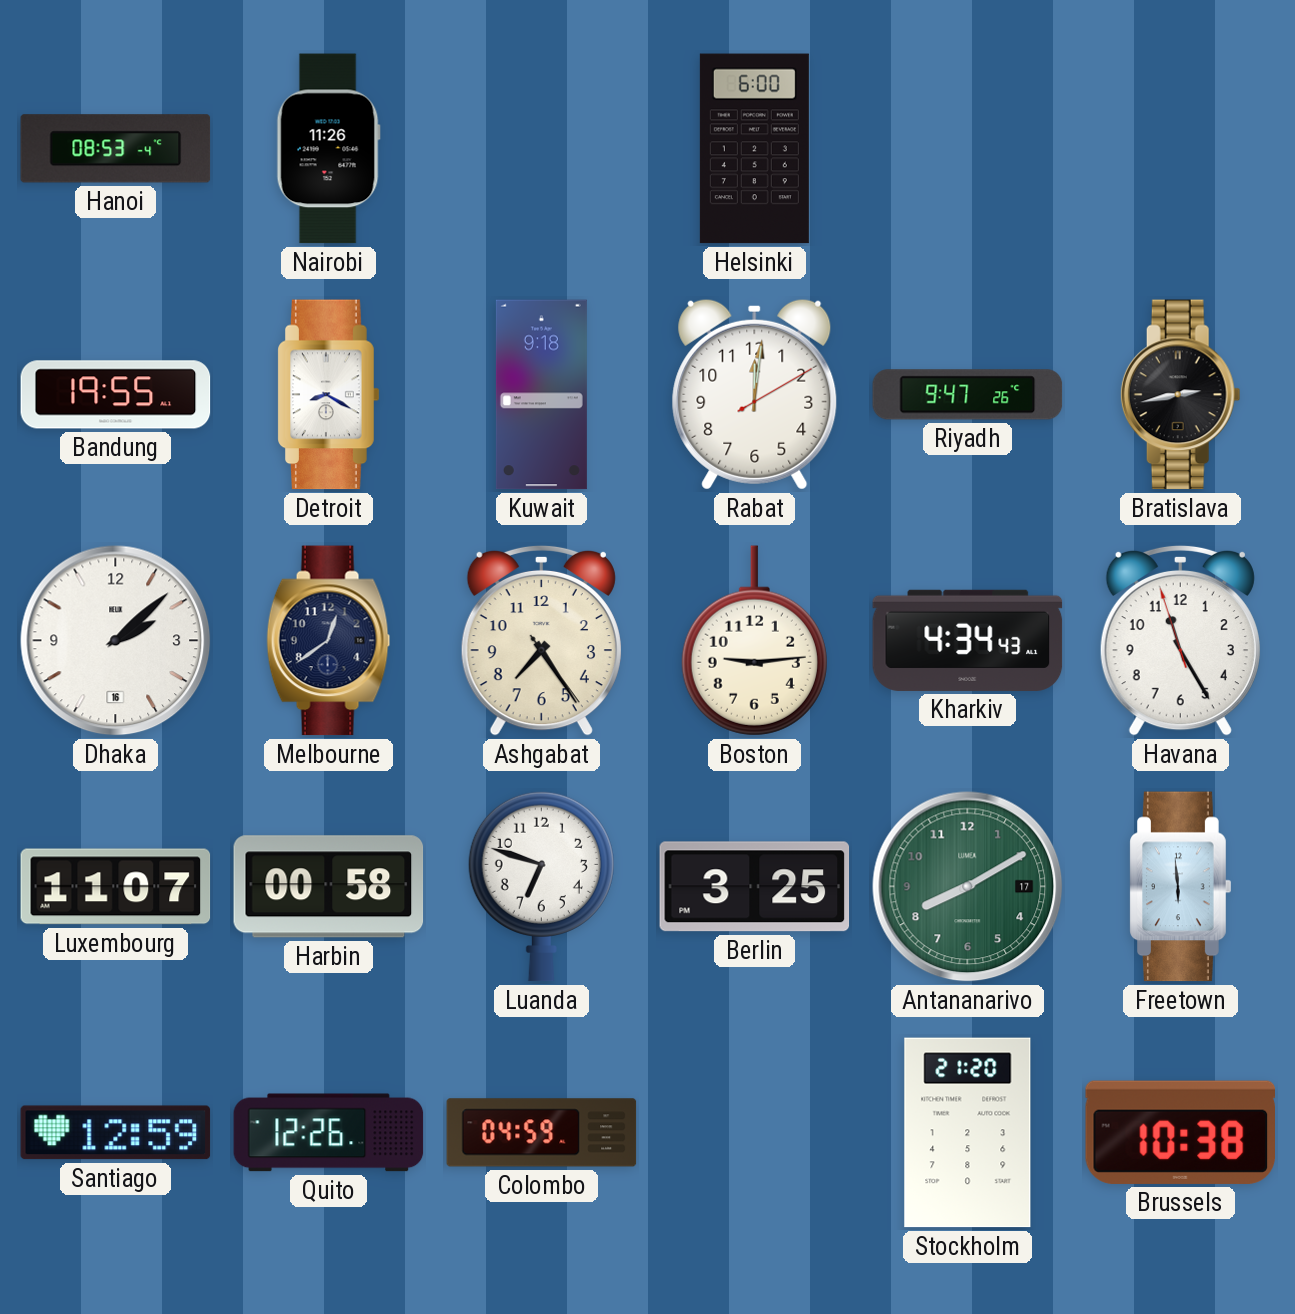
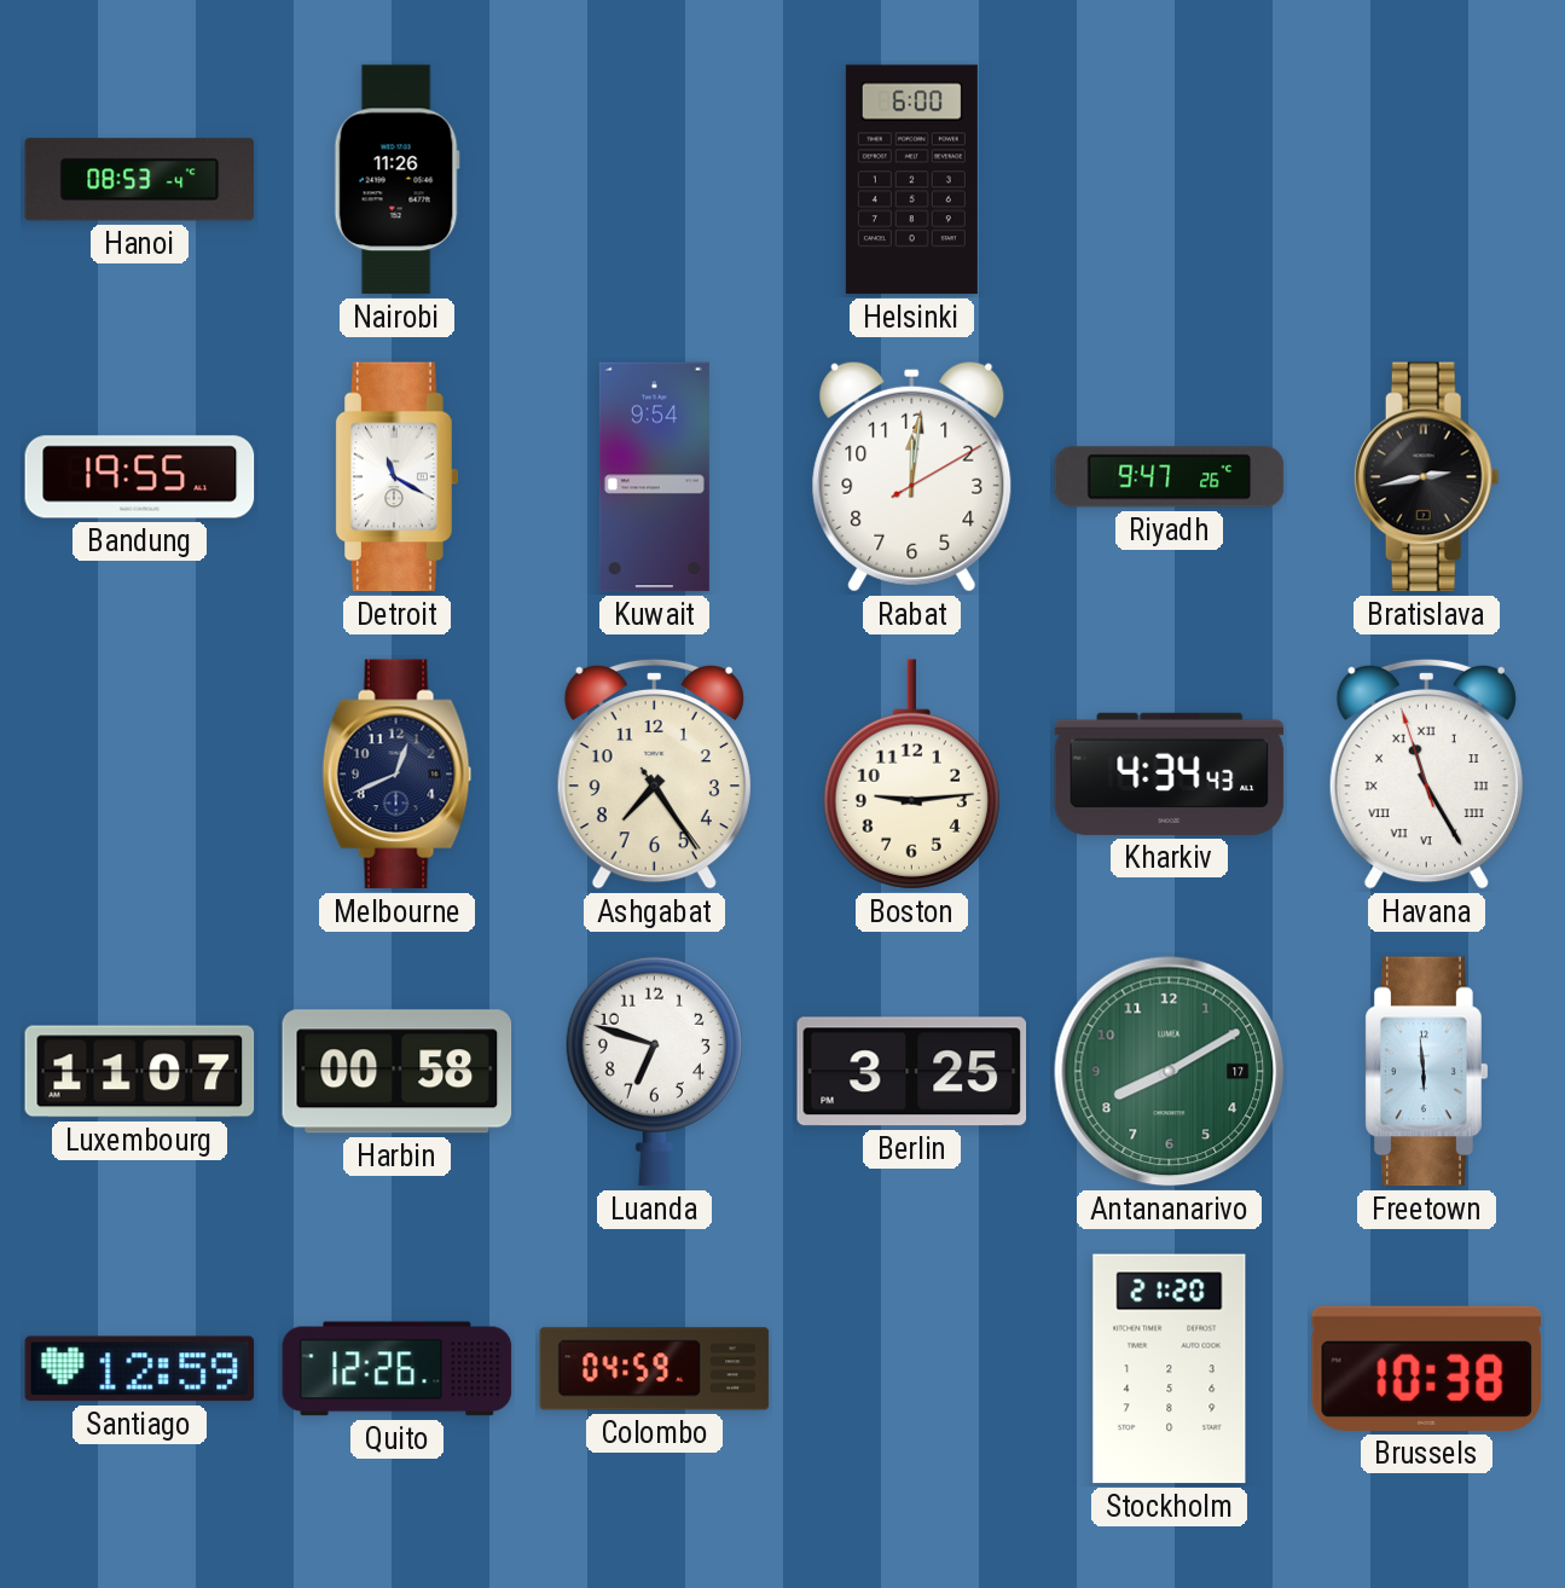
Detroit: 8:20 -> 11:20
Kuwait: 9:18 -> 9:54
Dhaka: 2:08 -> none
Melbourne: 12:39 -> 12:41
Havana numerals: Arabic -> Roman
